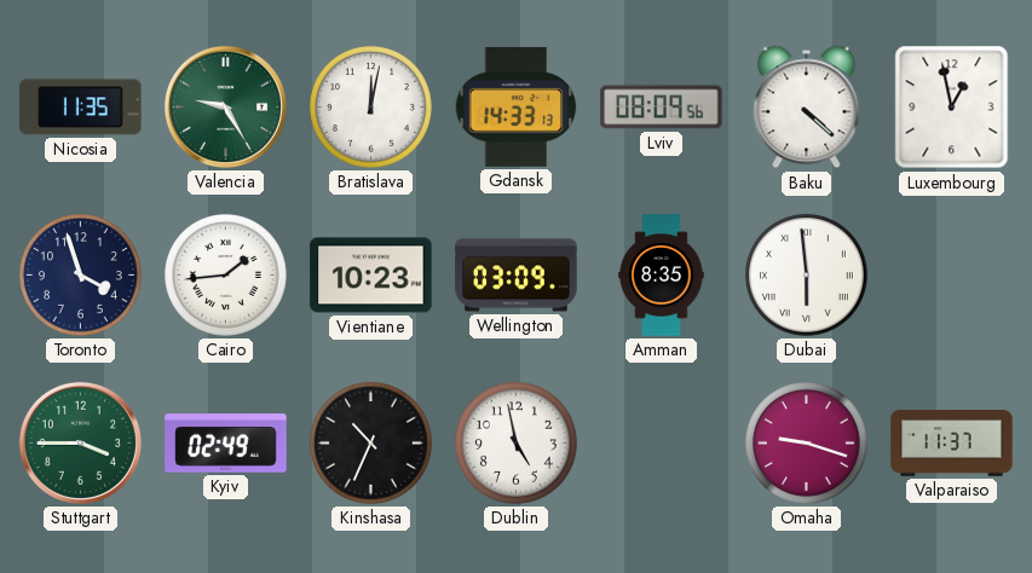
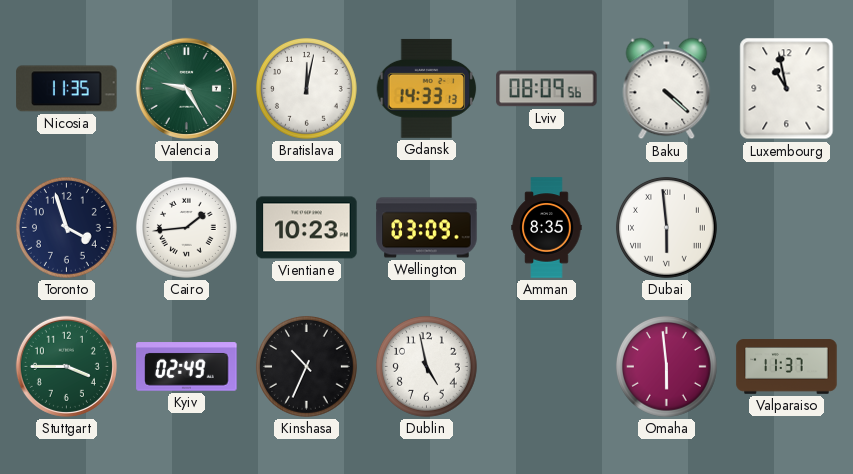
Luxembourg: 12:58 -> 10:58
Omaha: 9:18 -> 5:59
